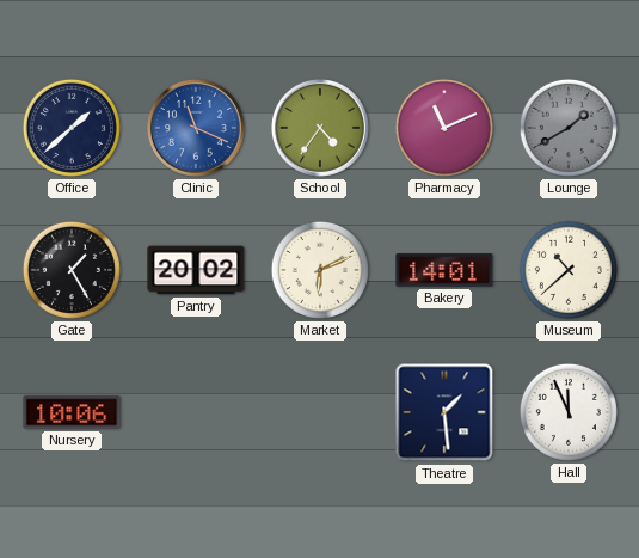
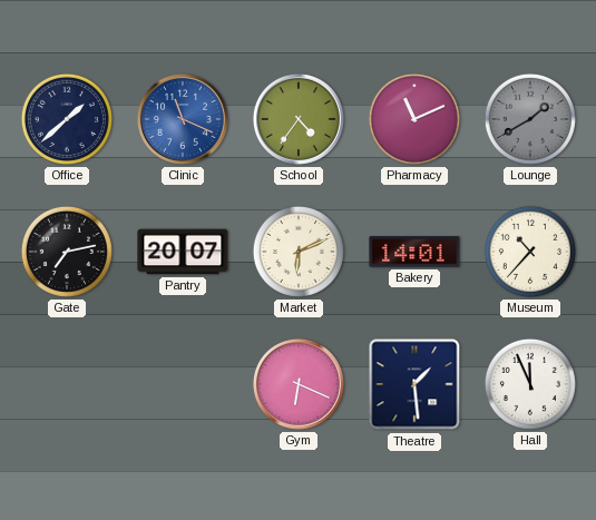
Gate: 1:25 -> 7:13
Pantry: 20:02 -> 20:07
Museum: 10:38 -> 10:37
Nursery: 10:06 -> none
Gym: none -> 6:19
